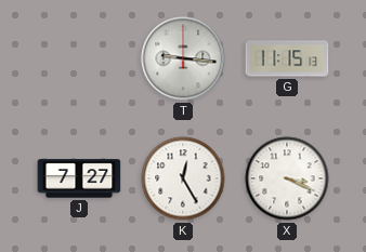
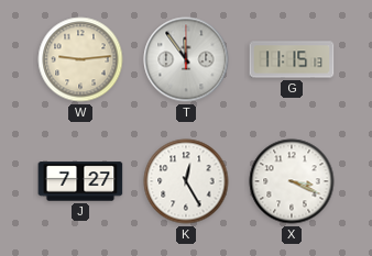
W: none -> 9:14
T: 9:16 -> 11:54
